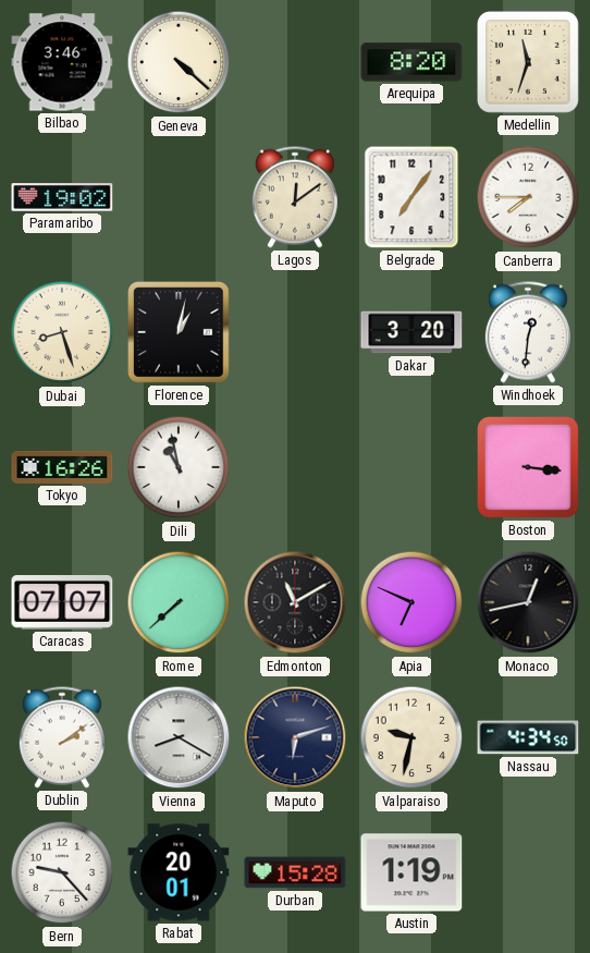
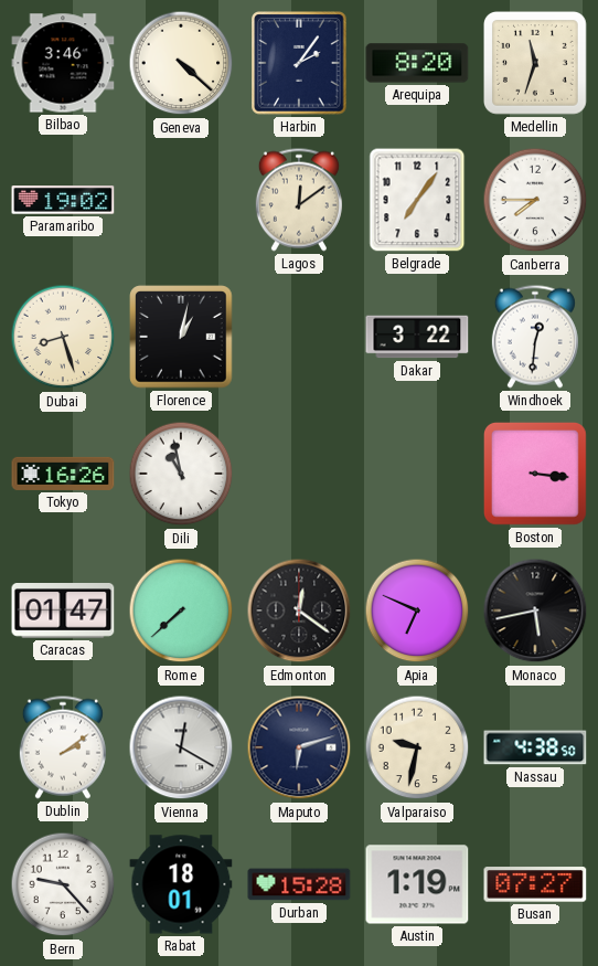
Harbin: none -> 2:06
Dakar: 3:20 -> 3:22
Caracas: 07:07 -> 01:47
Edmonton: 11:10 -> 12:21
Monaco: 12:43 -> 5:43
Vienna: 8:20 -> 12:20
Nassau: 4:34 -> 4:38
Rabat: 20:01 -> 18:01
Busan: none -> 07:27
